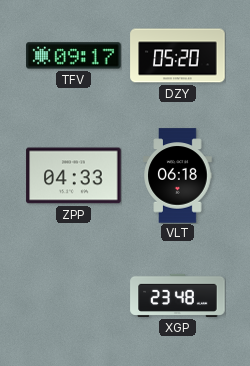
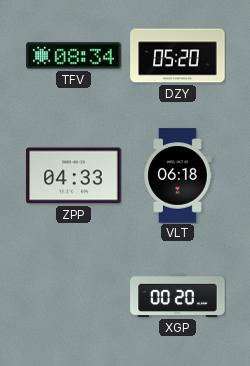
TFV: 09:17 -> 08:34
XGP: 23:48 -> 00:20
